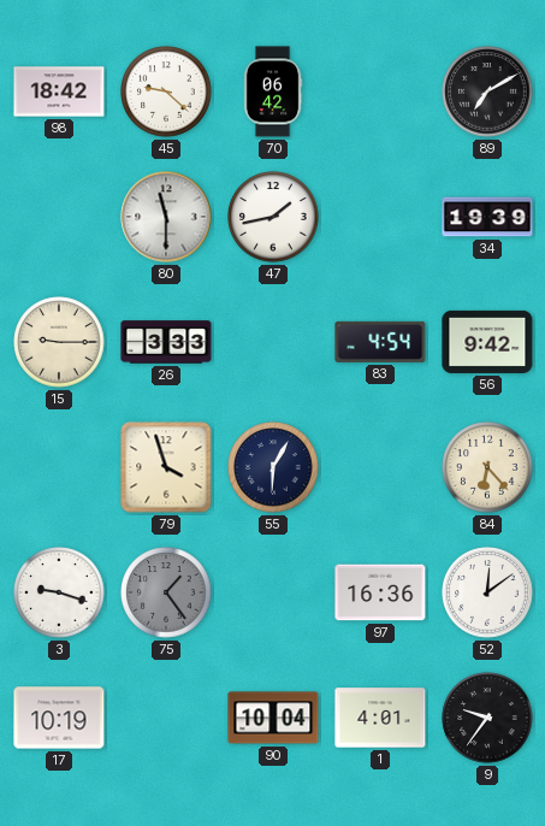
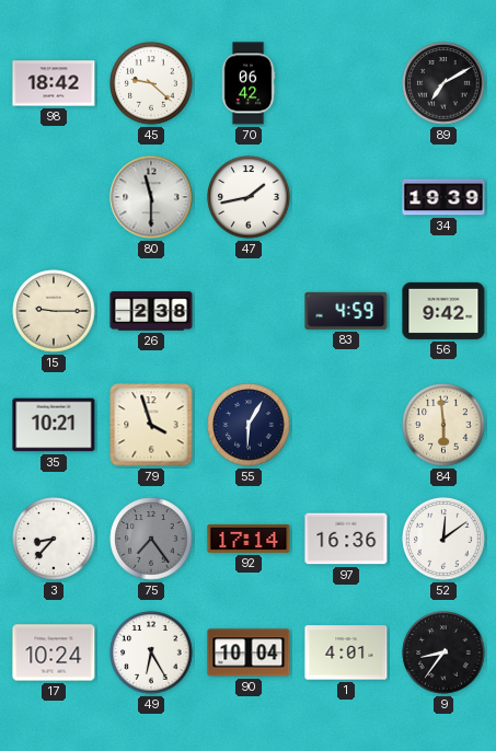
26: 3:33 -> 2:38
83: 4:54 -> 4:59
35: none -> 10:21
84: 6:23 -> 5:59
3: 9:18 -> 8:37
75: 1:24 -> 7:24
92: none -> 17:14
17: 10:19 -> 10:24
49: none -> 6:25
9: 9:36 -> 8:36
